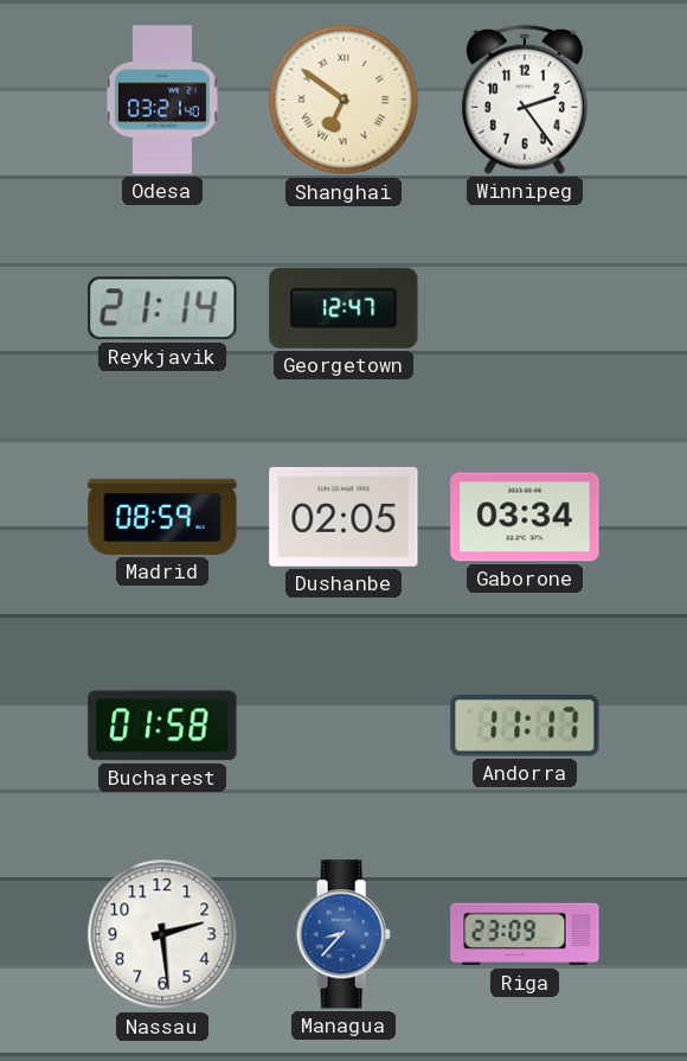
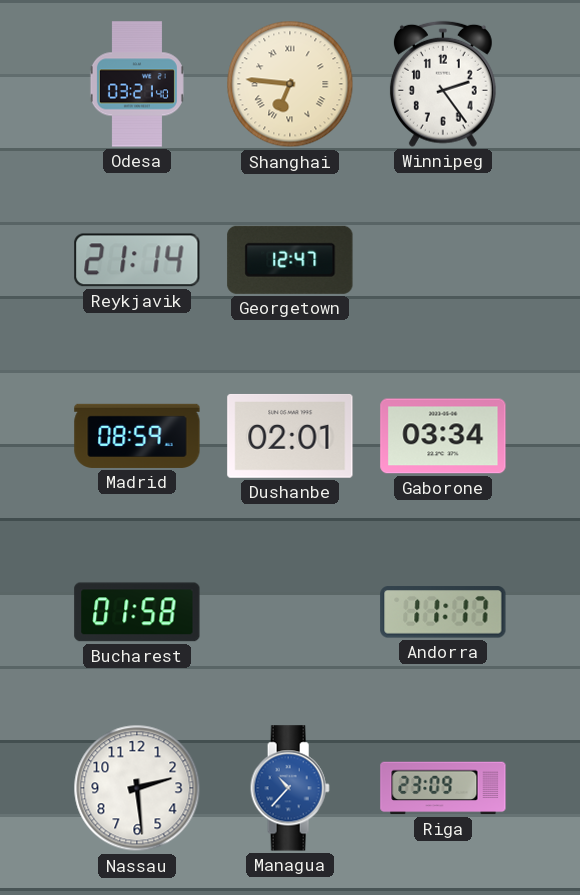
Shanghai: 6:51 -> 6:46
Dushanbe: 02:05 -> 02:01
Managua: 8:37 -> 10:37
